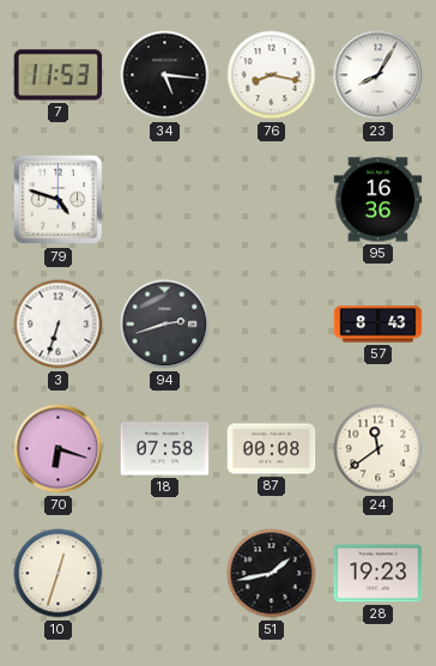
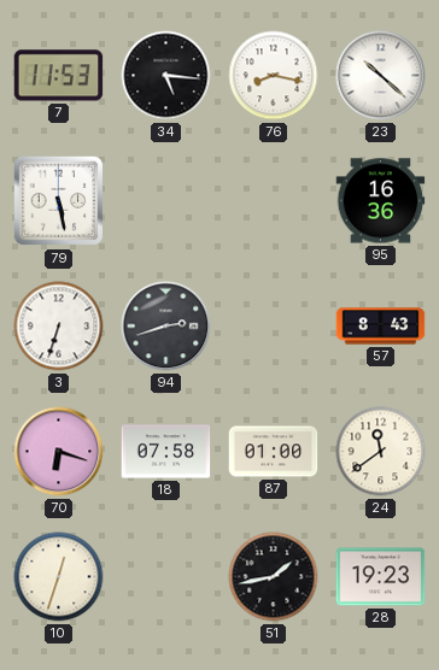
23: 8:05 -> 10:22
79: 4:48 -> 5:28
87: 00:08 -> 01:00
